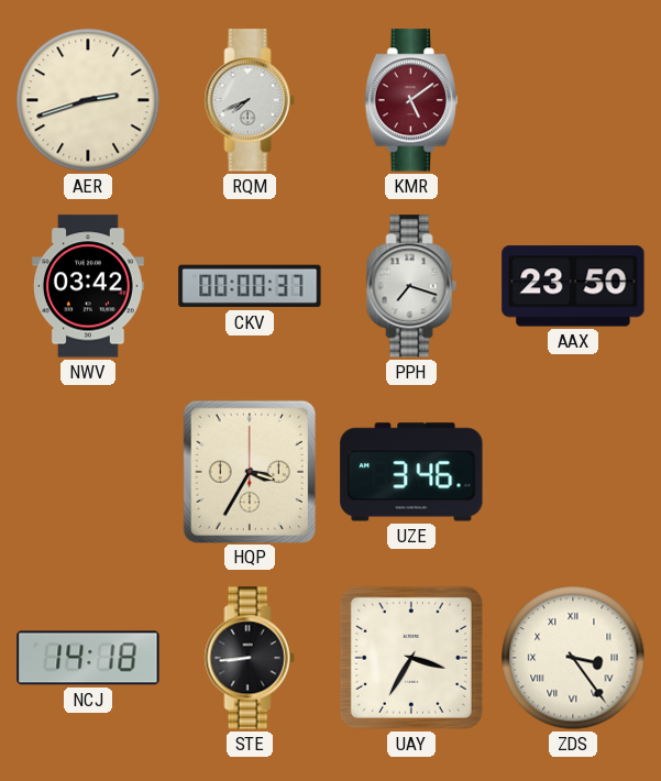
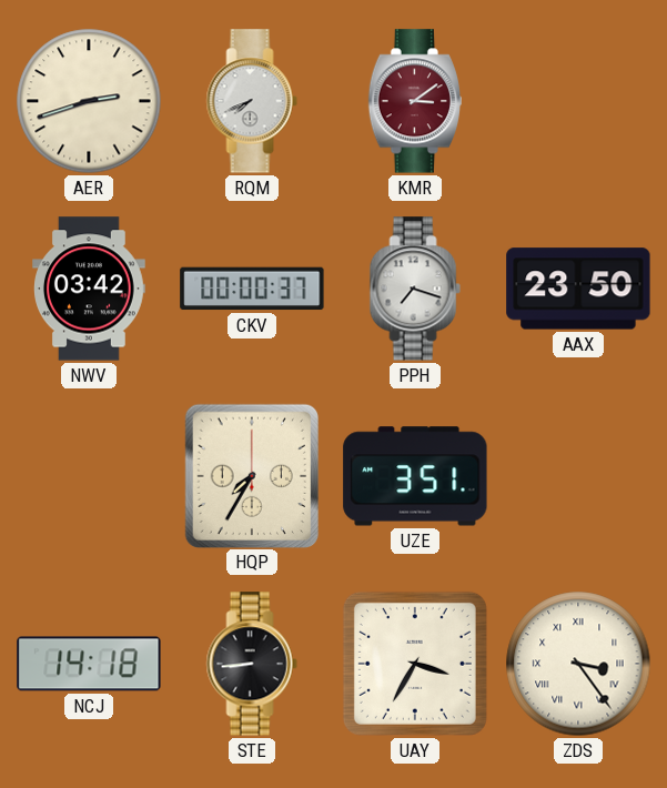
KMR: 5:09 -> 3:09
HQP: 3:35 -> 7:35
UZE: 3:46 -> 3:51
